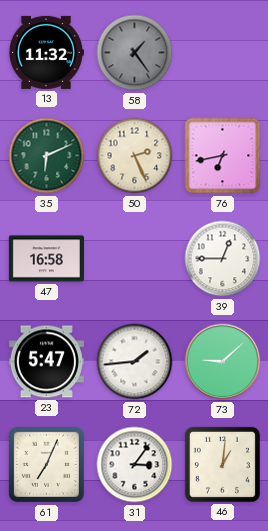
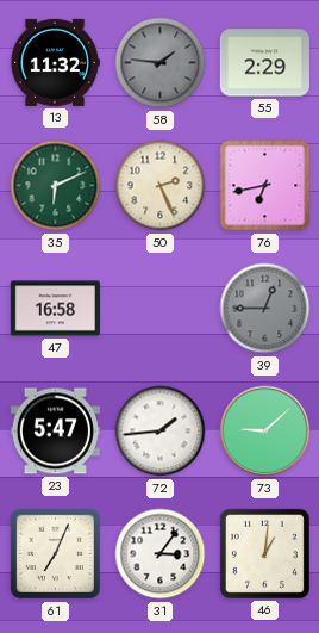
58: 1:24 -> 1:46
55: none -> 2:29
39 dial: white -> grey
